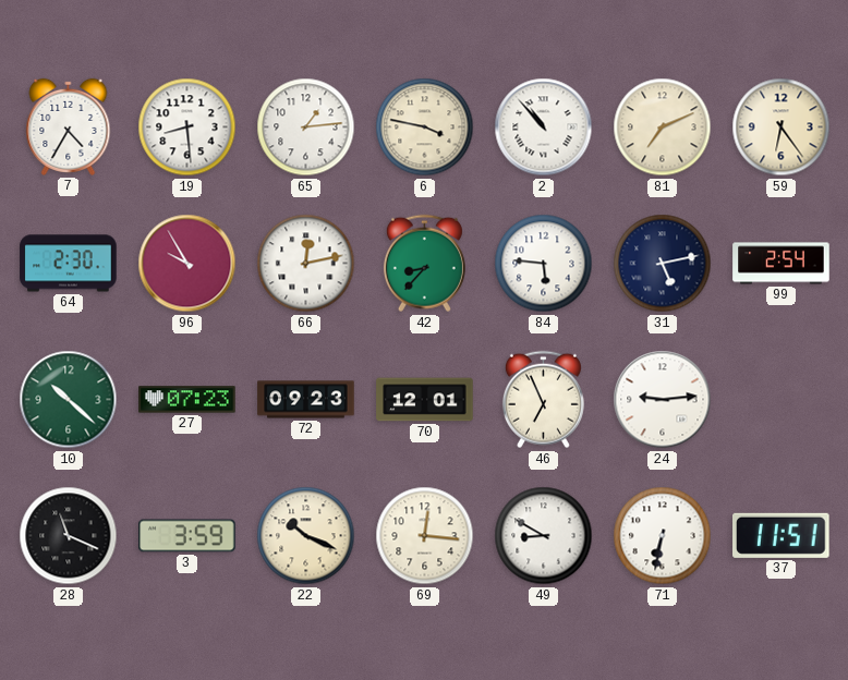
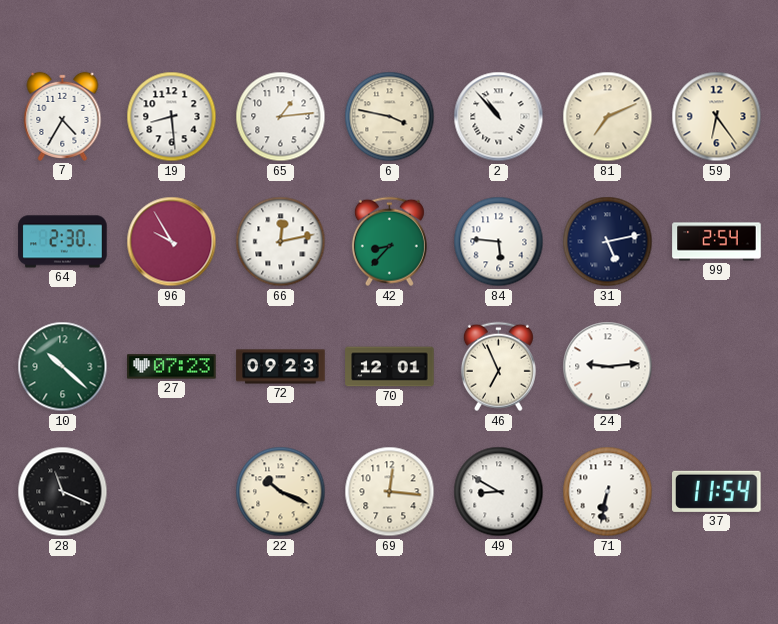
3: 3:59 -> none
37: 11:51 -> 11:54
